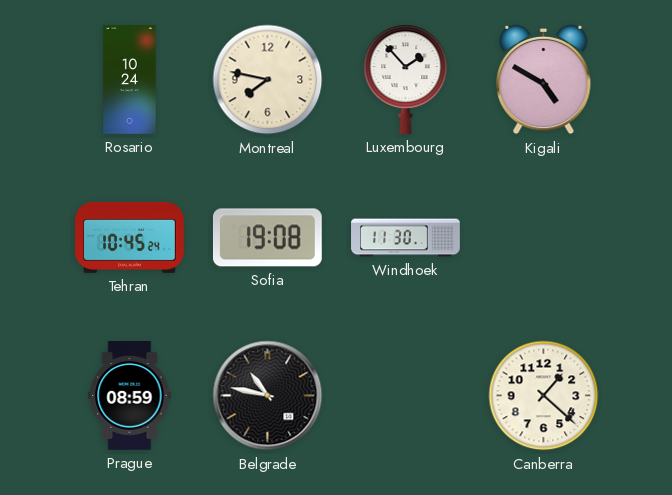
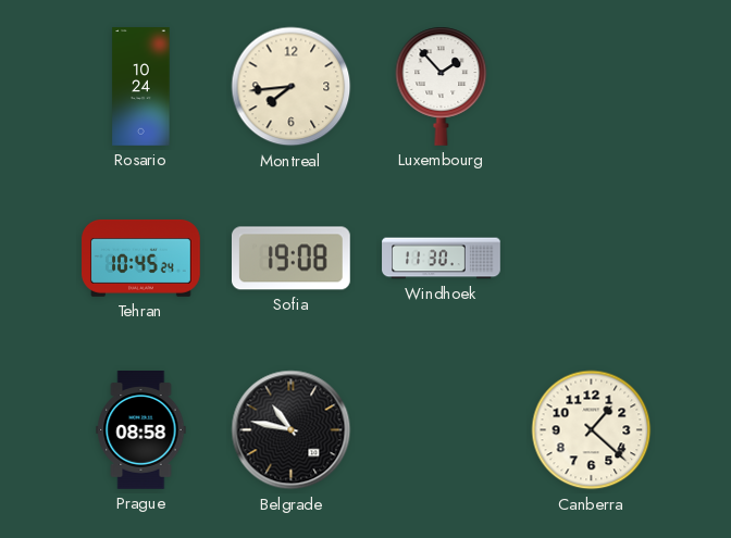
Montreal: 7:47 -> 7:44
Kigali: 4:50 -> none
Prague: 08:59 -> 08:58
